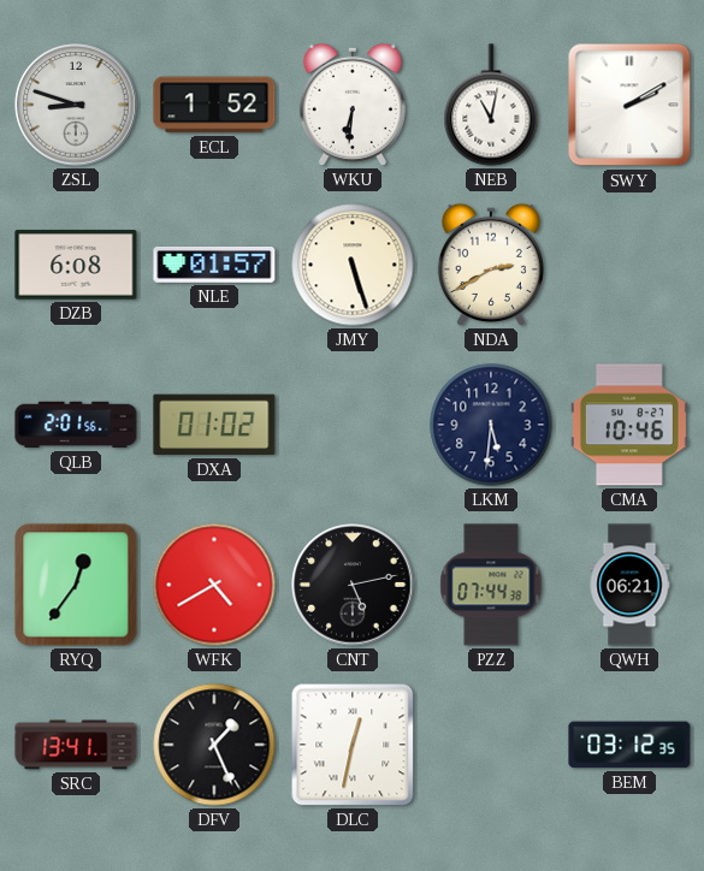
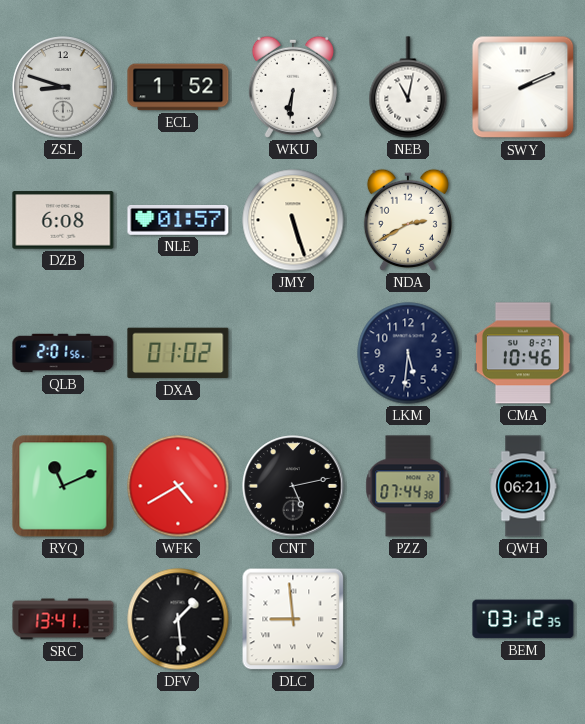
SWY: 2:10 -> 2:11
RYQ: 12:36 -> 11:11
DFV: 1:26 -> 1:29
DLC: 12:32 -> 8:59
